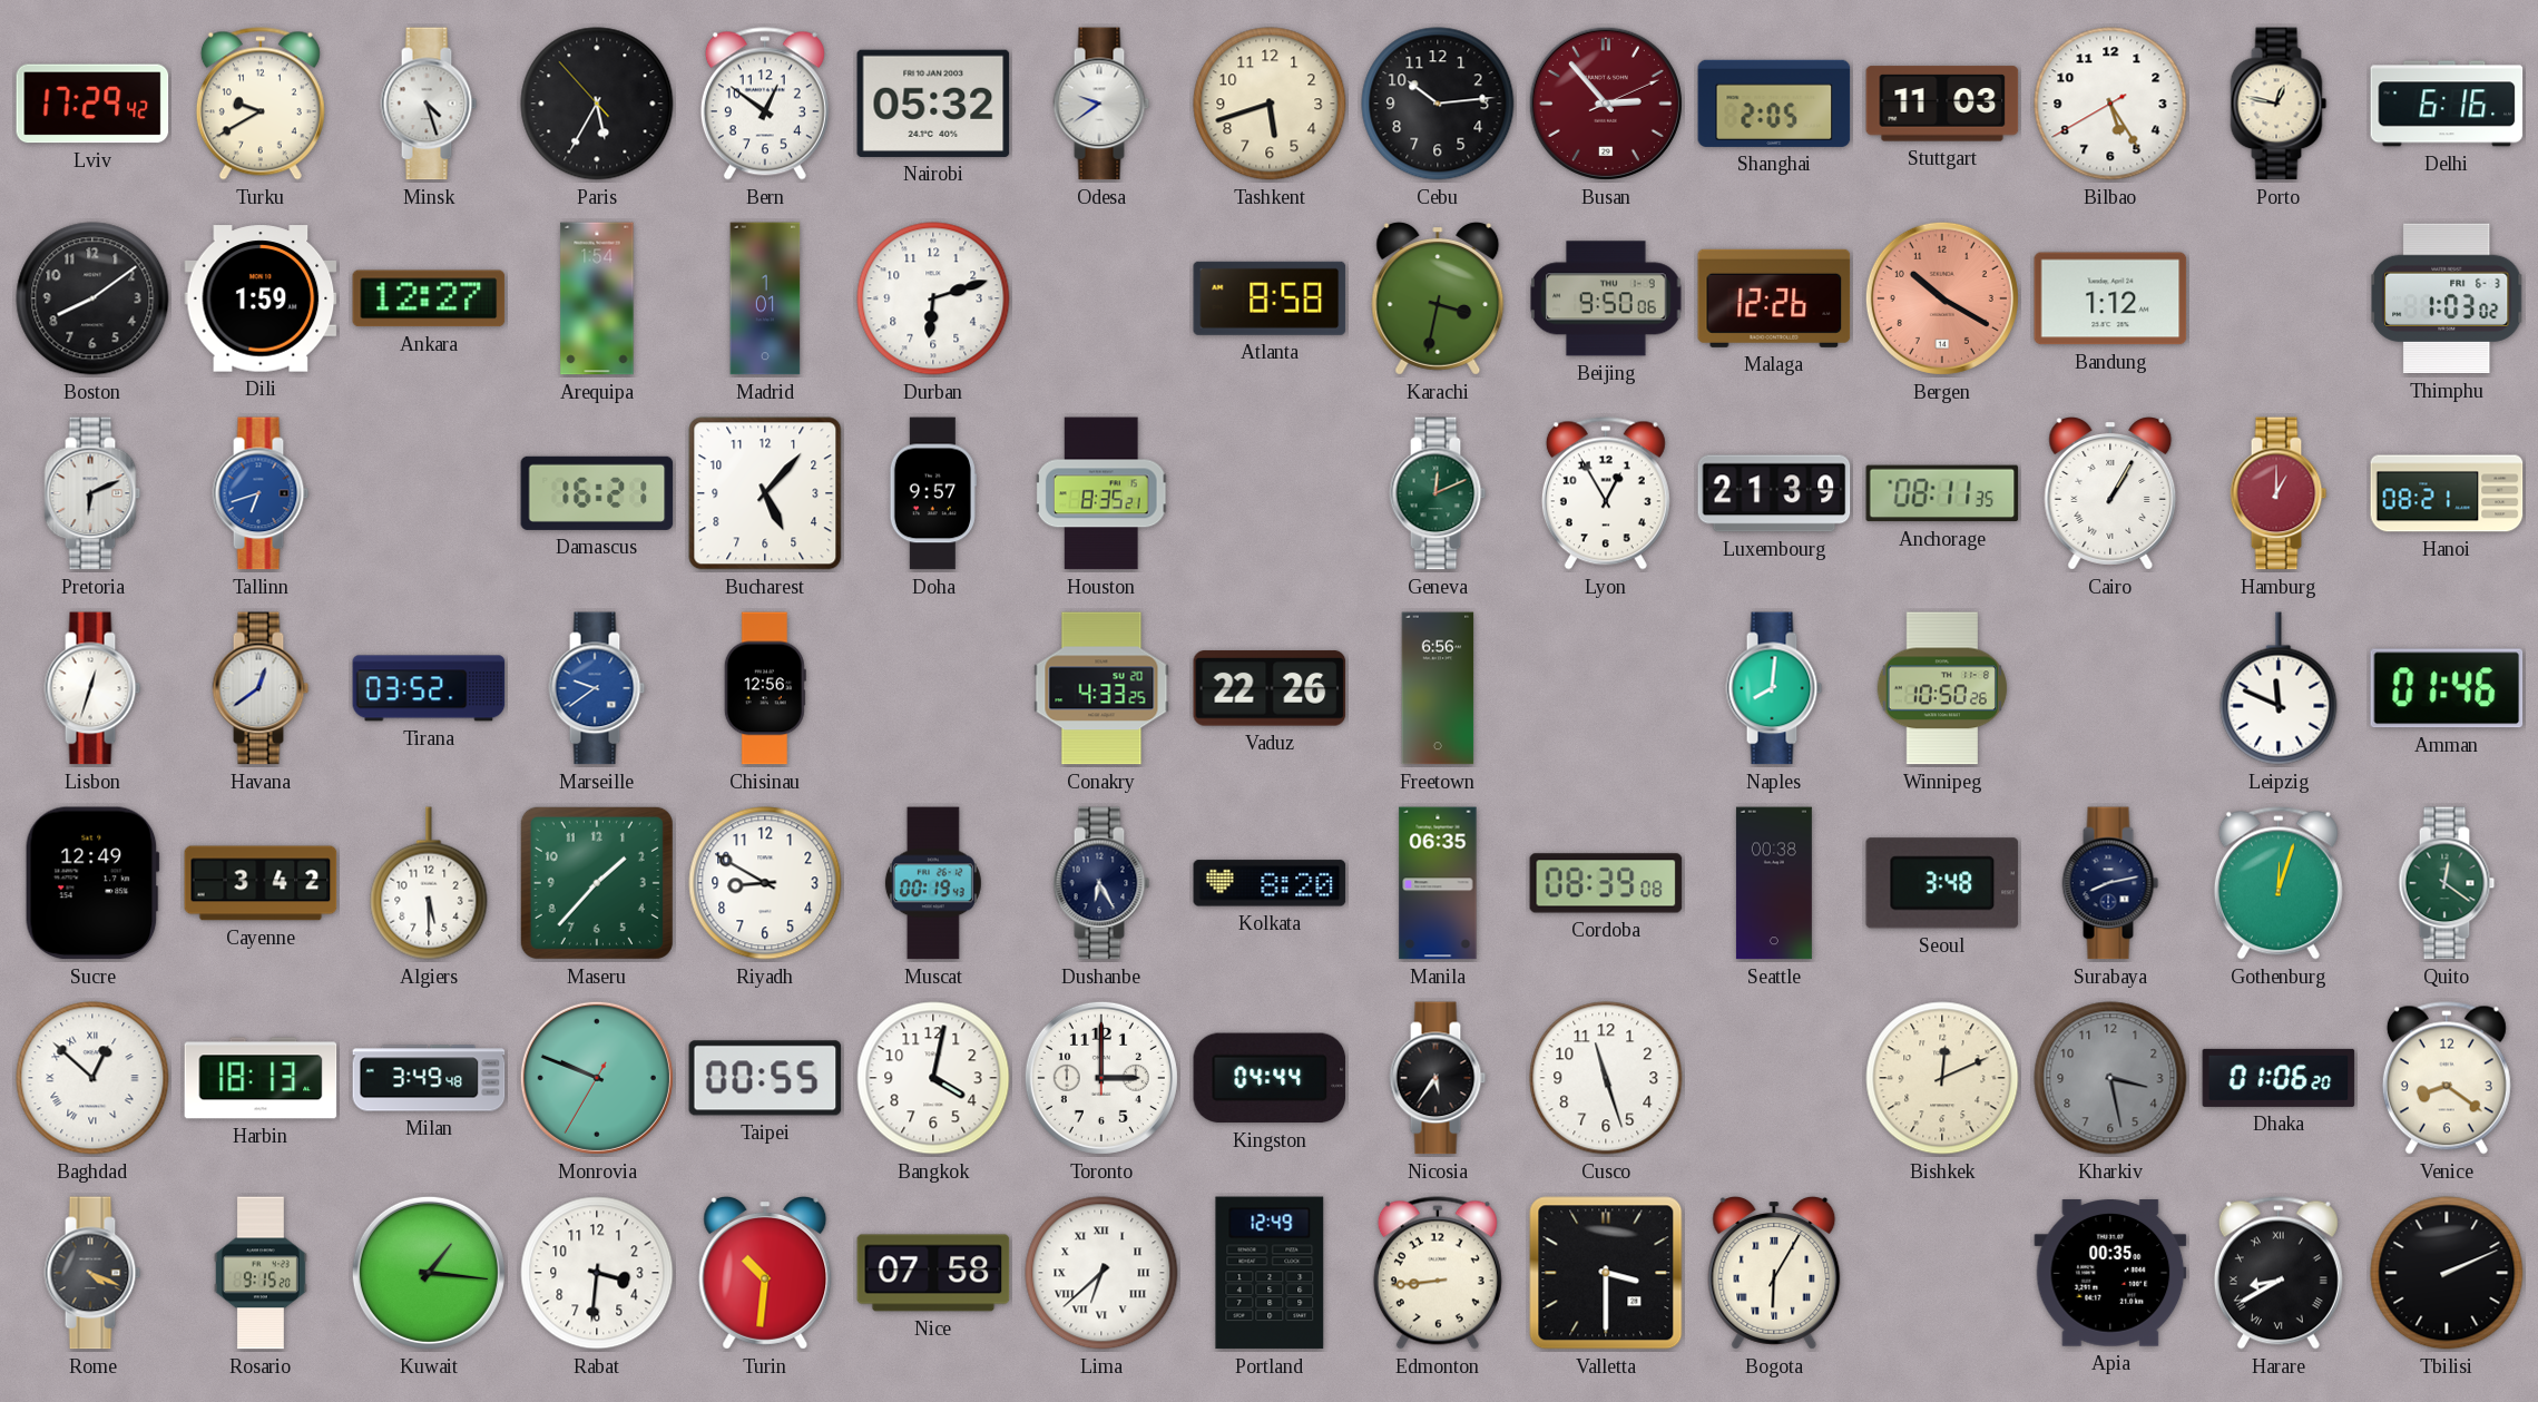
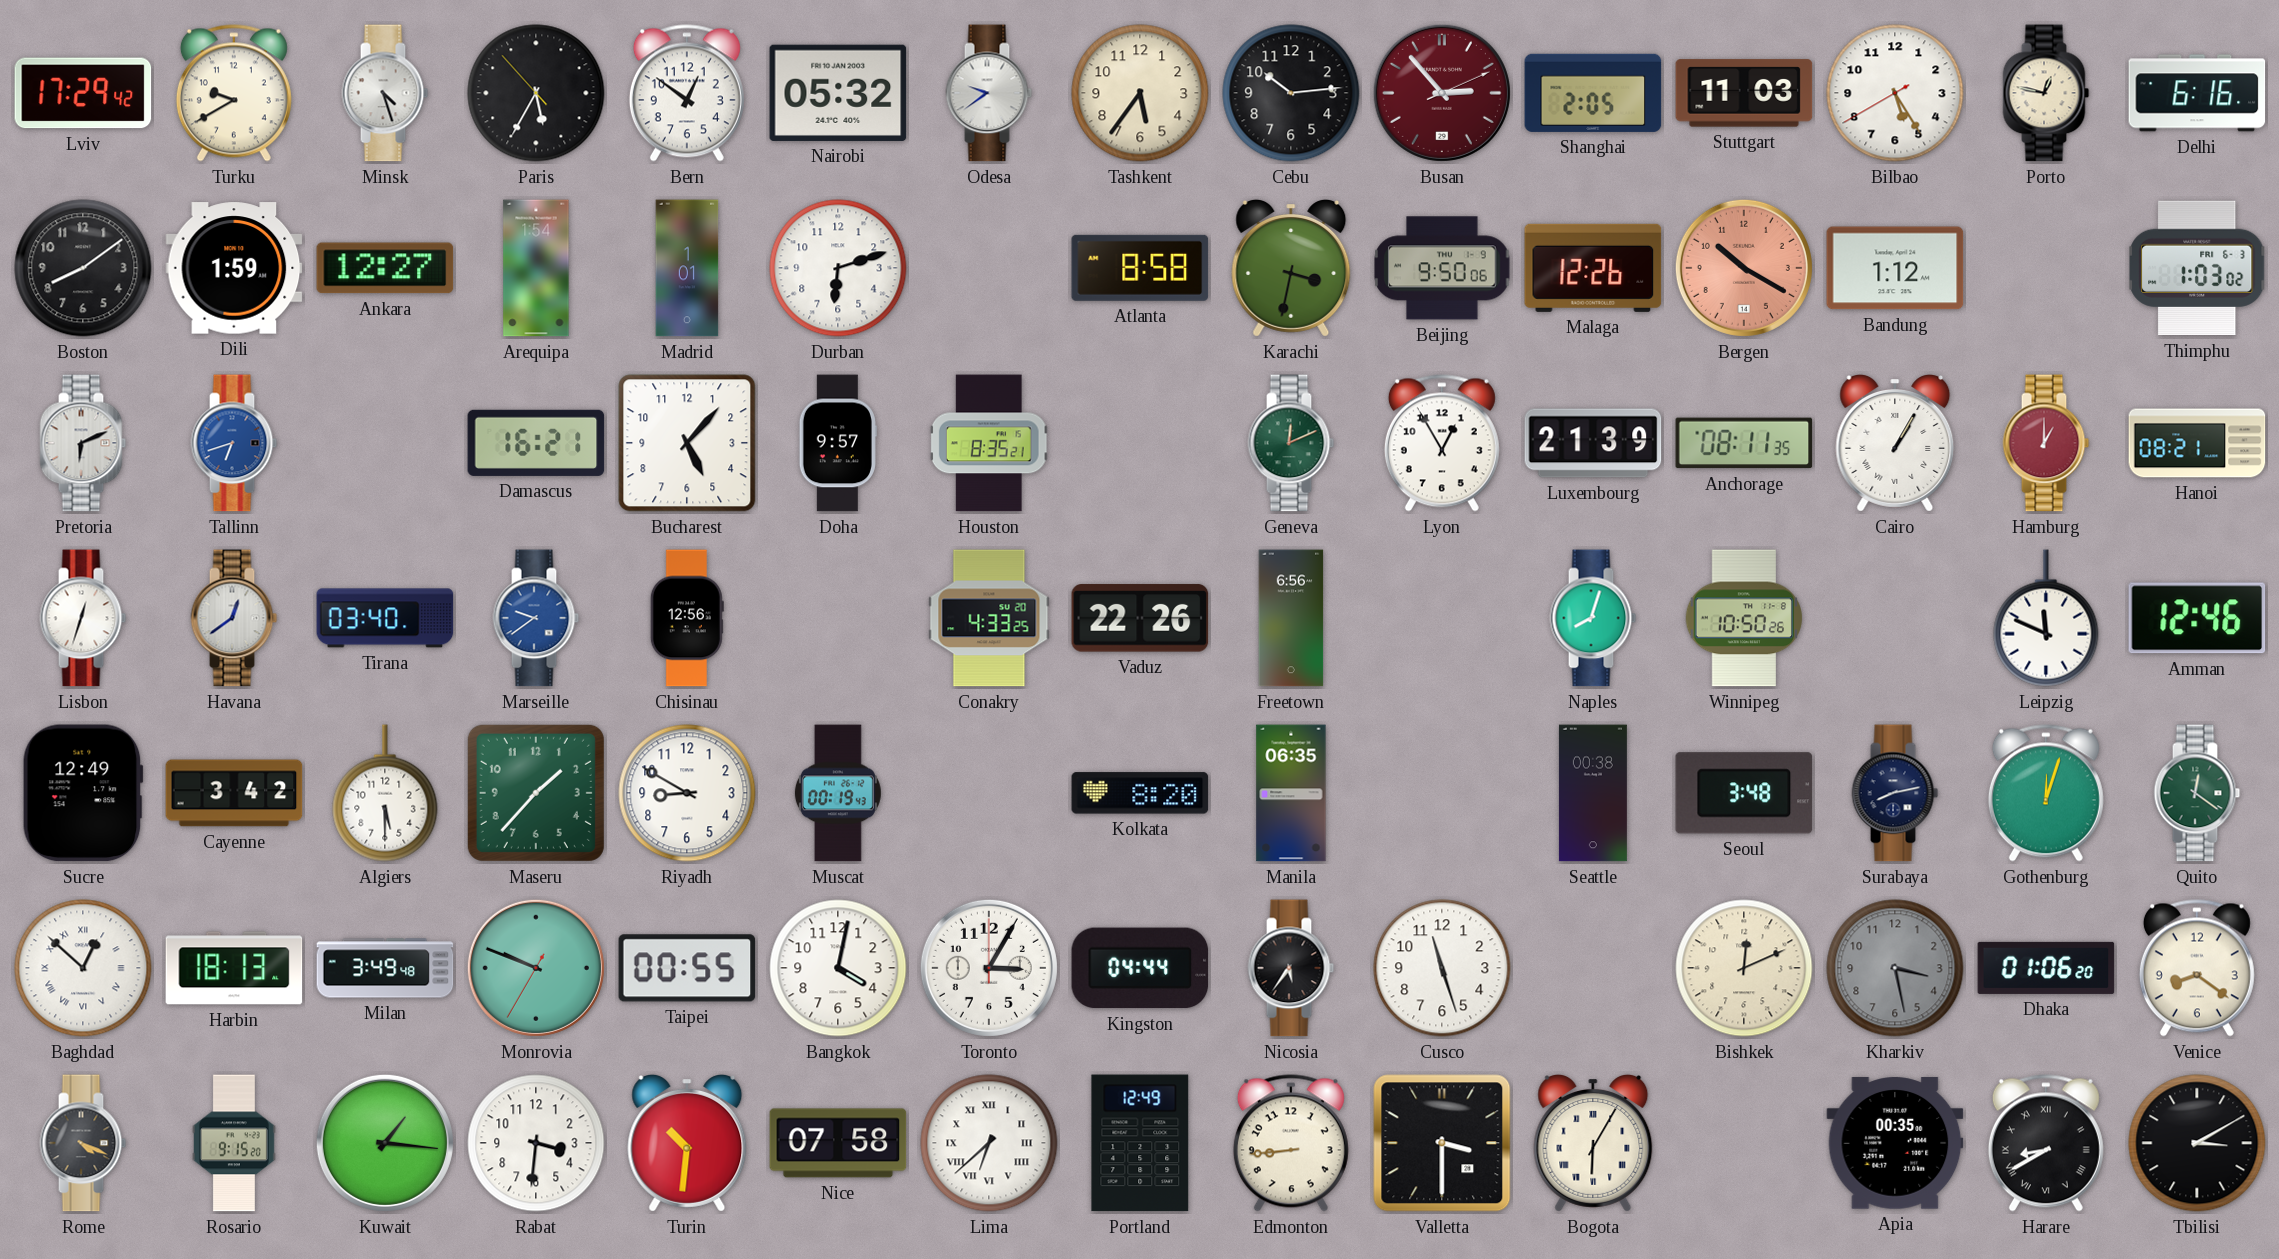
Tashkent: 5:42 -> 5:36
Tirana: 03:52 -> 03:40
Naples: 8:01 -> 8:03
Amman: 01:46 -> 12:46
Dushanbe: 6:25 -> none
Cordoba: 08:39 -> none
Toronto: 3:00 -> 3:05
Tbilisi: 2:11 -> 3:10
